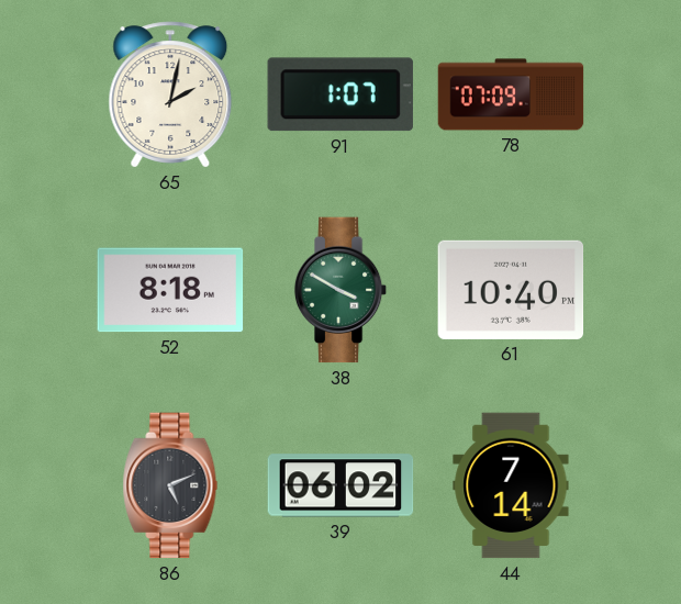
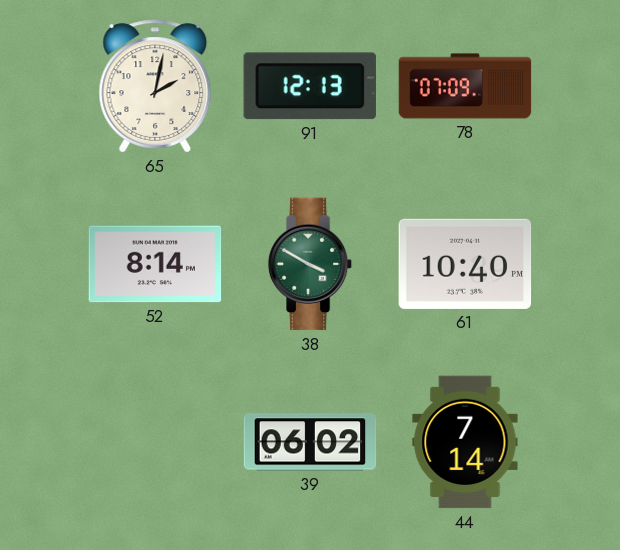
91: 1:07 -> 12:13
52: 8:18 -> 8:14
86: 5:11 -> none
